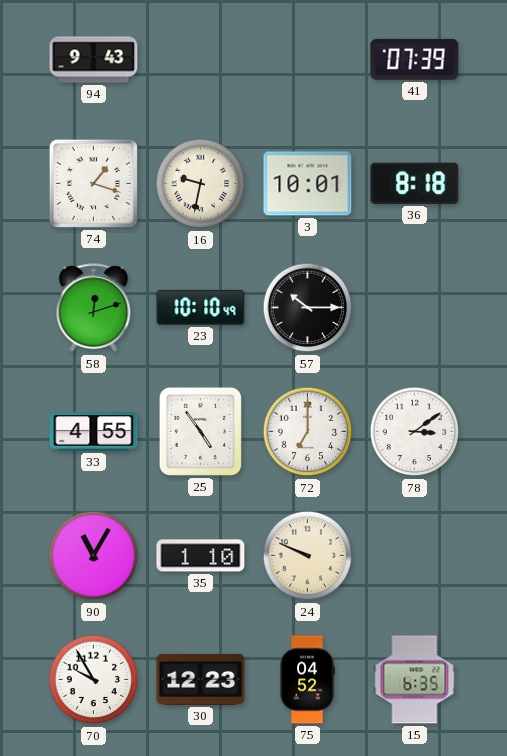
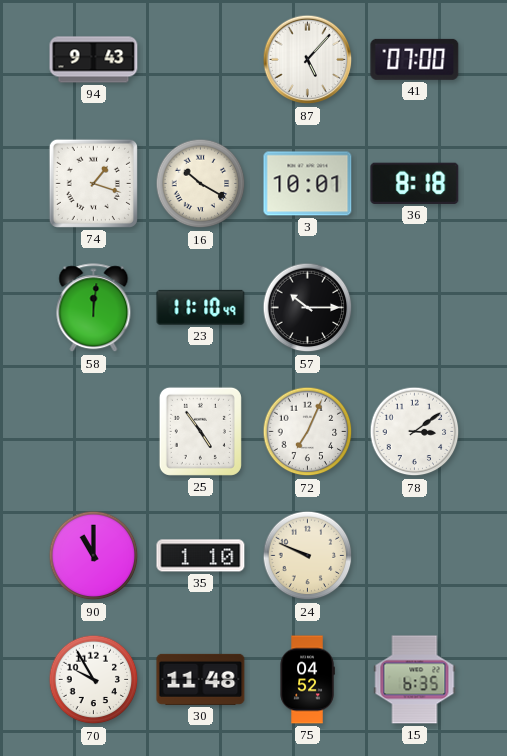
87: none -> 5:07
41: 07:39 -> 07:00
16: 9:32 -> 10:20
58: 12:12 -> 12:01
23: 10:10 -> 11:10
33: 4:55 -> none
72: 7:00 -> 7:04
90: 11:05 -> 11:00
30: 12:23 -> 11:48
